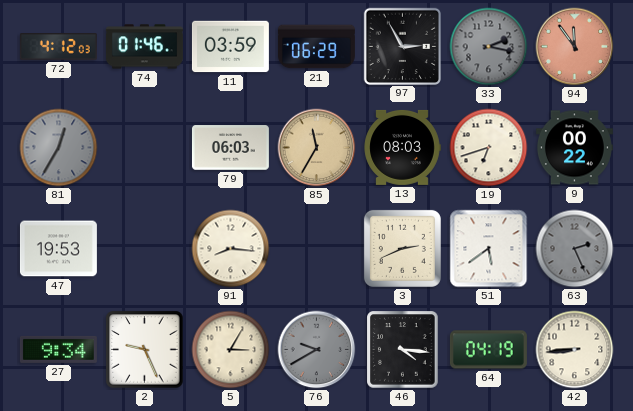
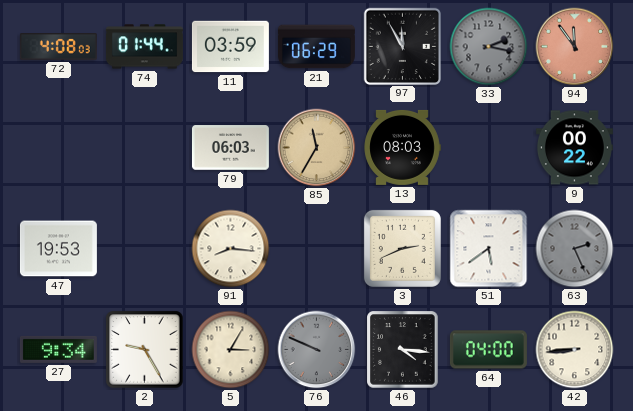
72: 4:12 -> 4:08
74: 01:46 -> 01:44
97: 2:55 -> 11:55
81: 12:35 -> none
19: 6:42 -> none
2: 9:26 -> 9:25
76: 9:40 -> 9:49
64: 04:19 -> 04:00
